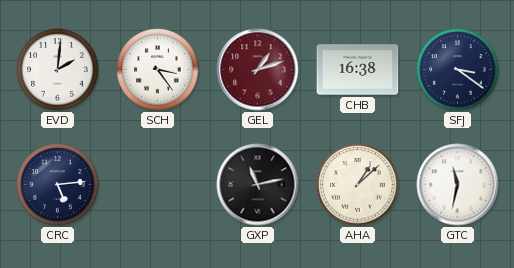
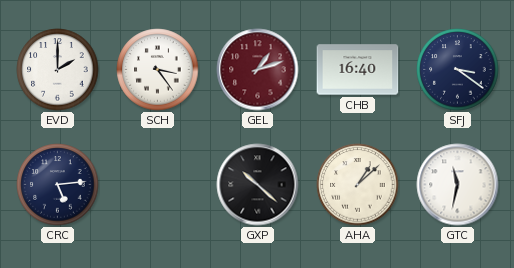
EVD: 2:01 -> 2:00
CHB: 16:38 -> 16:40
GXP: 11:13 -> 10:22
